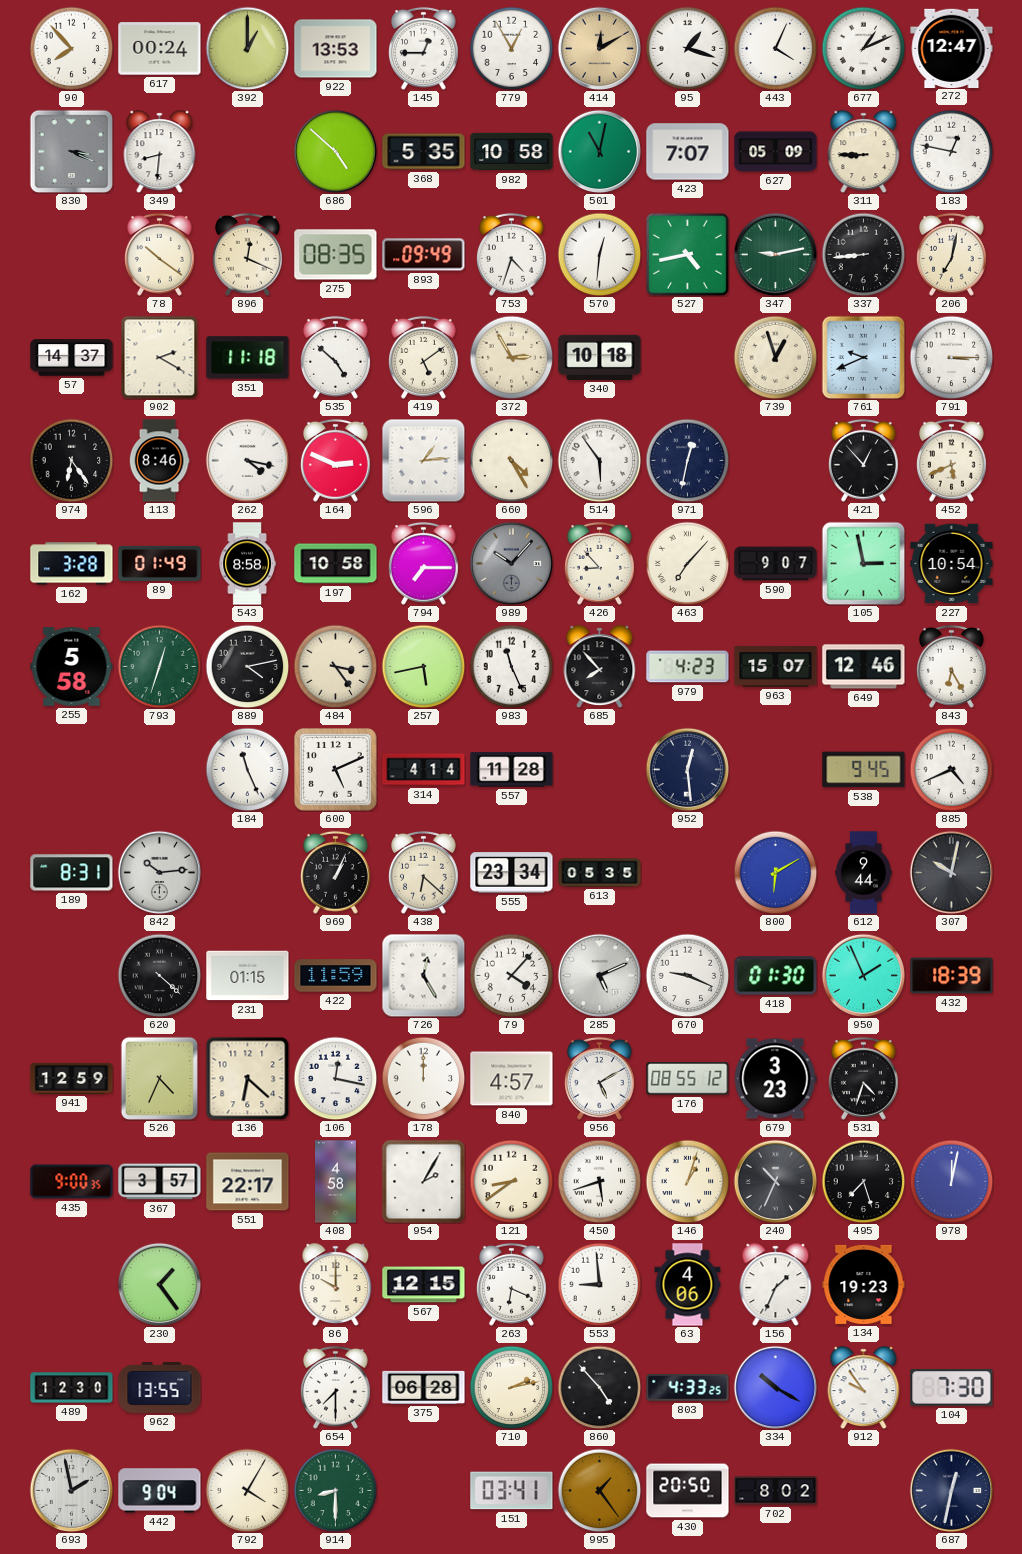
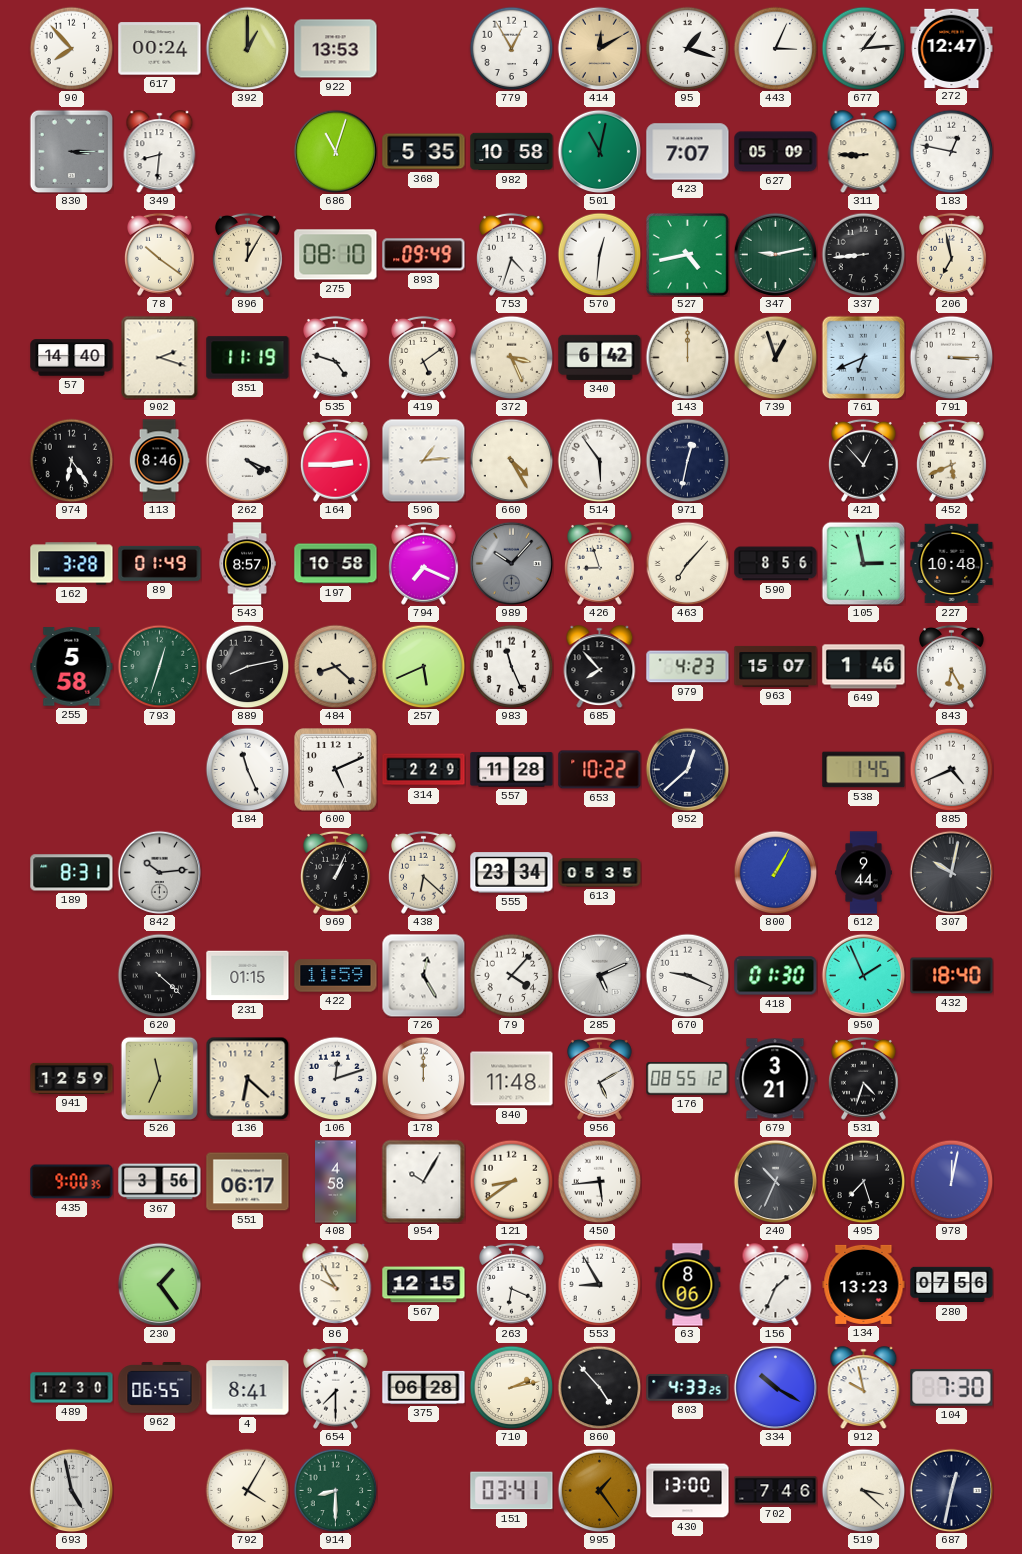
145: 12:45 -> none
443: 4:04 -> 3:04
677: 1:11 -> 1:14
830: 3:19 -> 3:15
686: 4:52 -> 11:03
896: 12:19 -> 12:05
275: 08:35 -> 08:10
206: 7:02 -> 6:58
57: 14:37 -> 14:40
902: 2:20 -> 2:18
351: 11:18 -> 11:19
535: 4:52 -> 4:48
372: 2:55 -> 3:26
340: 10:18 -> 6:42
143: none -> 12:00
761: 9:41 -> 6:41
262: 4:17 -> 4:19
164: 2:49 -> 2:45
543: 8:58 -> 8:57
794: 7:15 -> 7:19
426: 8:53 -> 8:57
590: 9:07 -> 8:56
227: 10:54 -> 10:48
889: 4:13 -> 8:13
484: 3:24 -> 8:22
257: 5:43 -> 5:41
649: 12:46 -> 1:46
314: 4:14 -> 2:29
653: none -> 10:22
952: 12:29 -> 12:38
538: 9:45 -> 1:45
800: 6:10 -> 1:05
432: 18:39 -> 18:40
526: 4:34 -> 11:34
106: 12:17 -> 12:12
840: 4:57 -> 11:48
679: 3:23 -> 3:21
367: 3:57 -> 3:56
551: 22:17 -> 06:17
954: 2:05 -> 10:05
450: 5:42 -> 5:44
146: 1:03 -> none
86: 10:00 -> 9:55
553: 8:59 -> 8:55
63: 4:06 -> 8:06
134: 19:23 -> 13:23
280: none -> 07:56
962: 13:55 -> 06:55
4: none -> 8:41
912: 9:54 -> 9:58
693: 1:58 -> 4:58
442: 9:04 -> none
430: 20:50 -> 13:00
702: 8:02 -> 7:46
519: none -> 3:22
